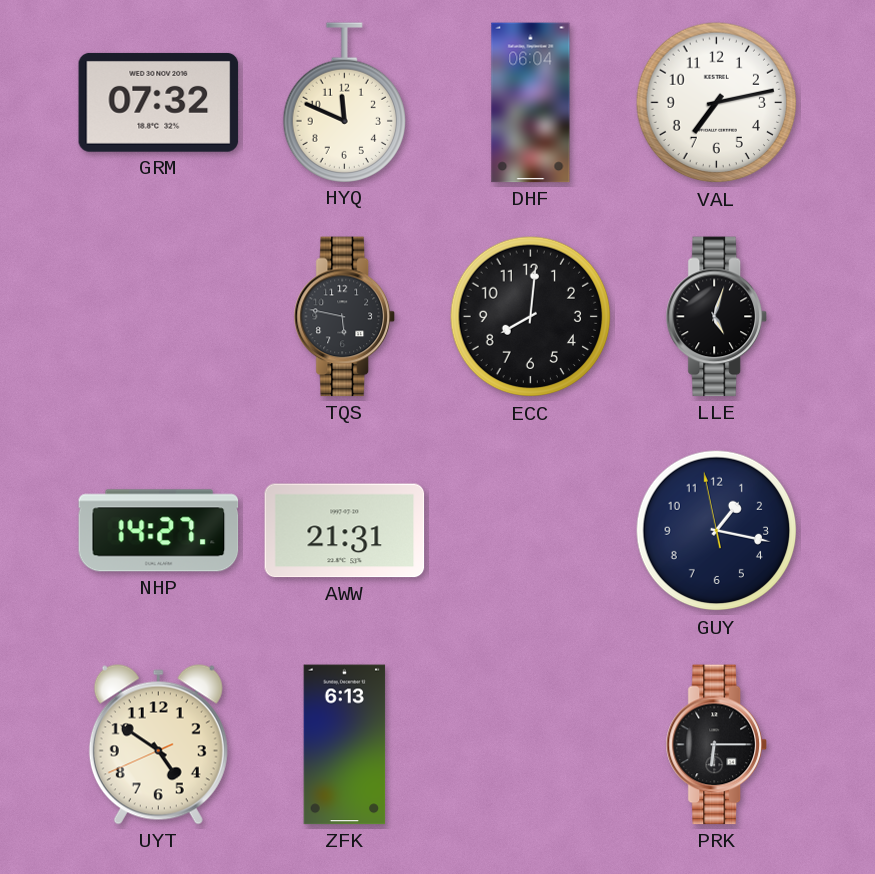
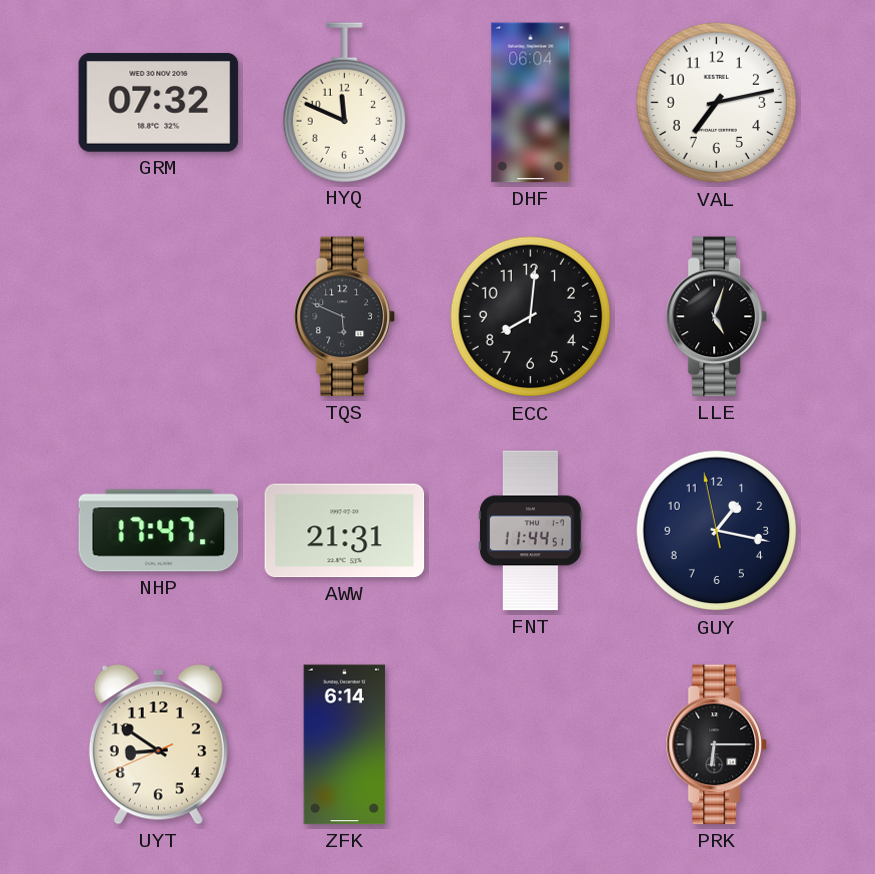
TQS: 5:47 -> 5:49
NHP: 14:27 -> 17:47
FNT: none -> 11:44
UYT: 4:50 -> 8:50
ZFK: 6:13 -> 6:14
